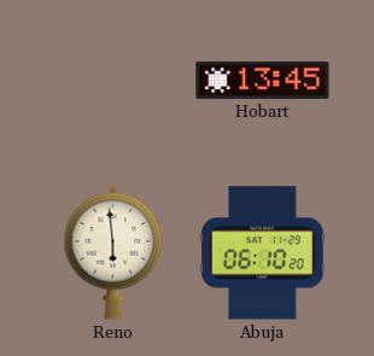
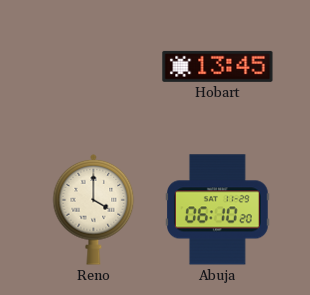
Reno: 5:59 -> 4:00
